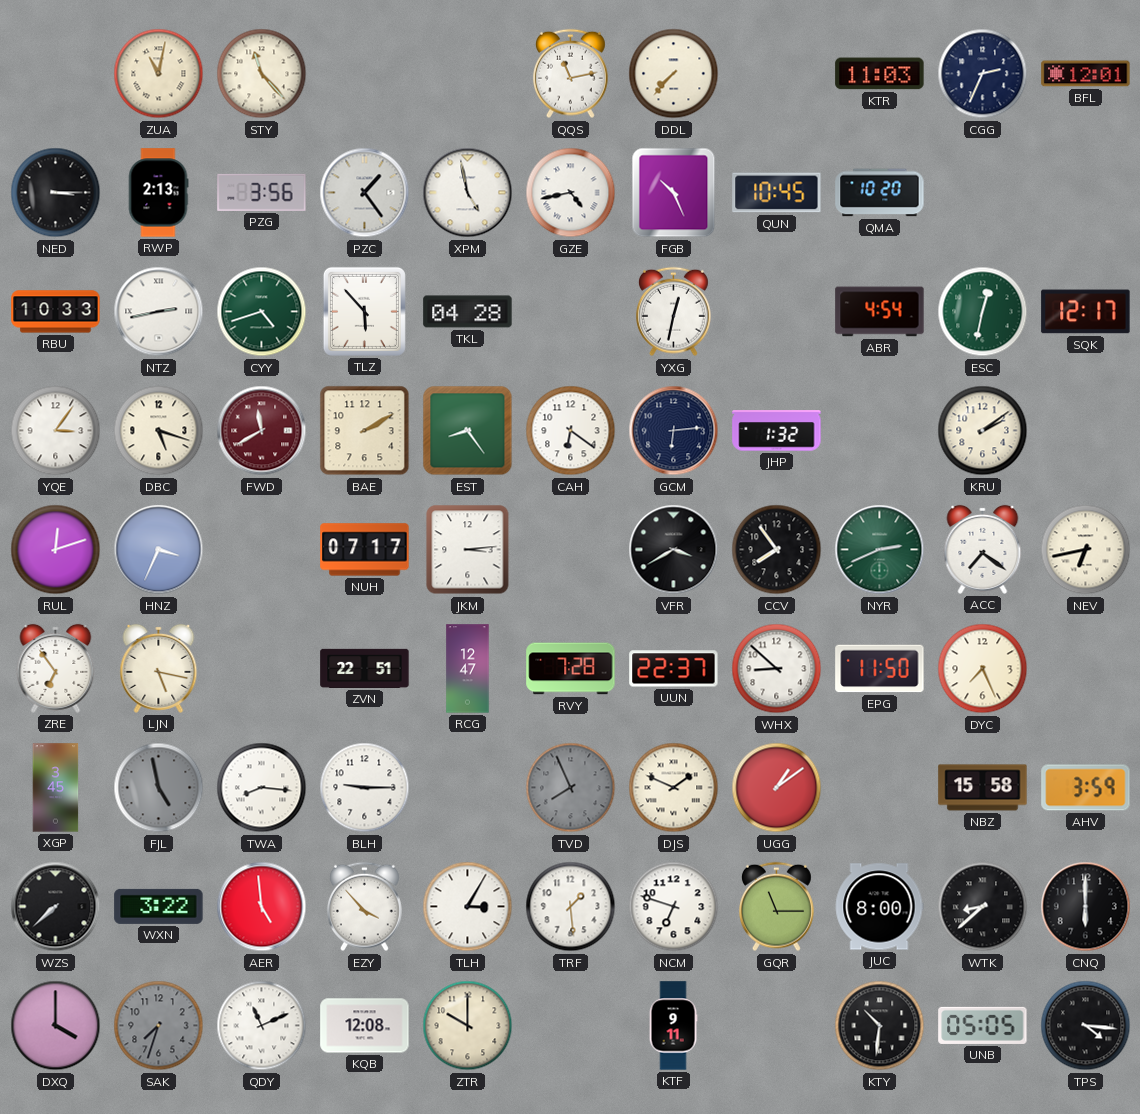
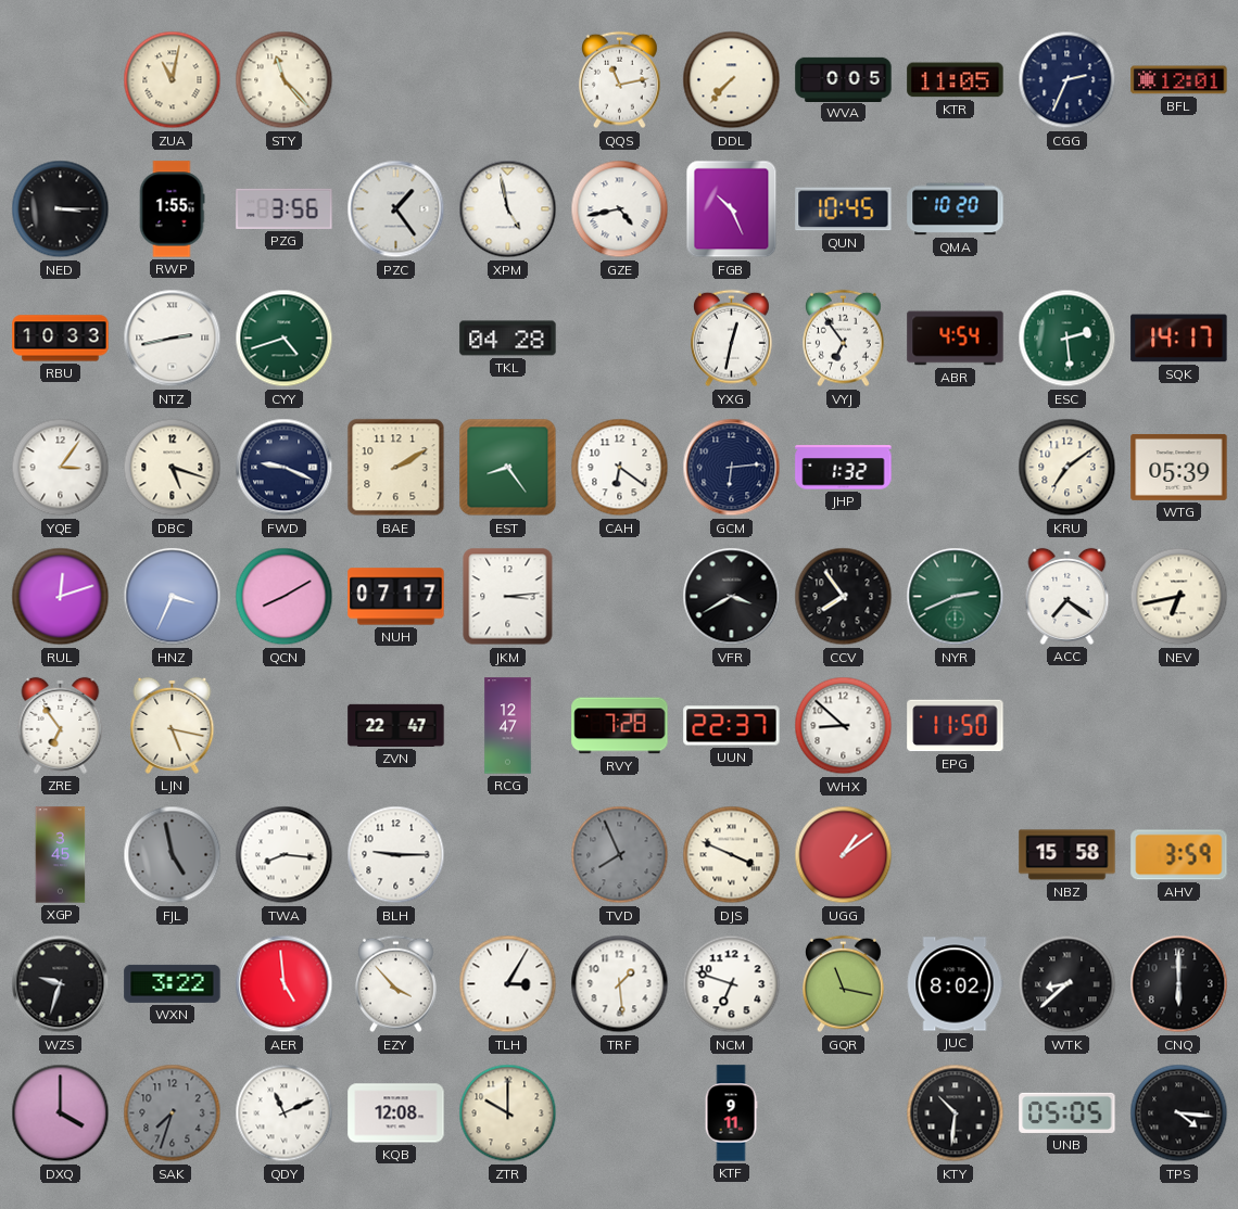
WVA: none -> 0:05
KTR: 11:03 -> 11:05
RWP: 2:13 -> 1:55
TLZ: 5:53 -> none
VYJ: none -> 6:54
ESC: 12:32 -> 2:29
SQK: 12:17 -> 14:17
FWD: 11:40 -> 9:19
FWD dial: burgundy -> navy
KRU: 2:09 -> 7:09
WTG: none -> 05:39
QCN: none -> 8:10
ZVN: 22:51 -> 22:47
DYC: 7:26 -> none
DJS: 1:49 -> 3:49
WZS: 7:38 -> 9:33
GQR: 11:15 -> 11:17
JUC: 8:00 -> 8:02
